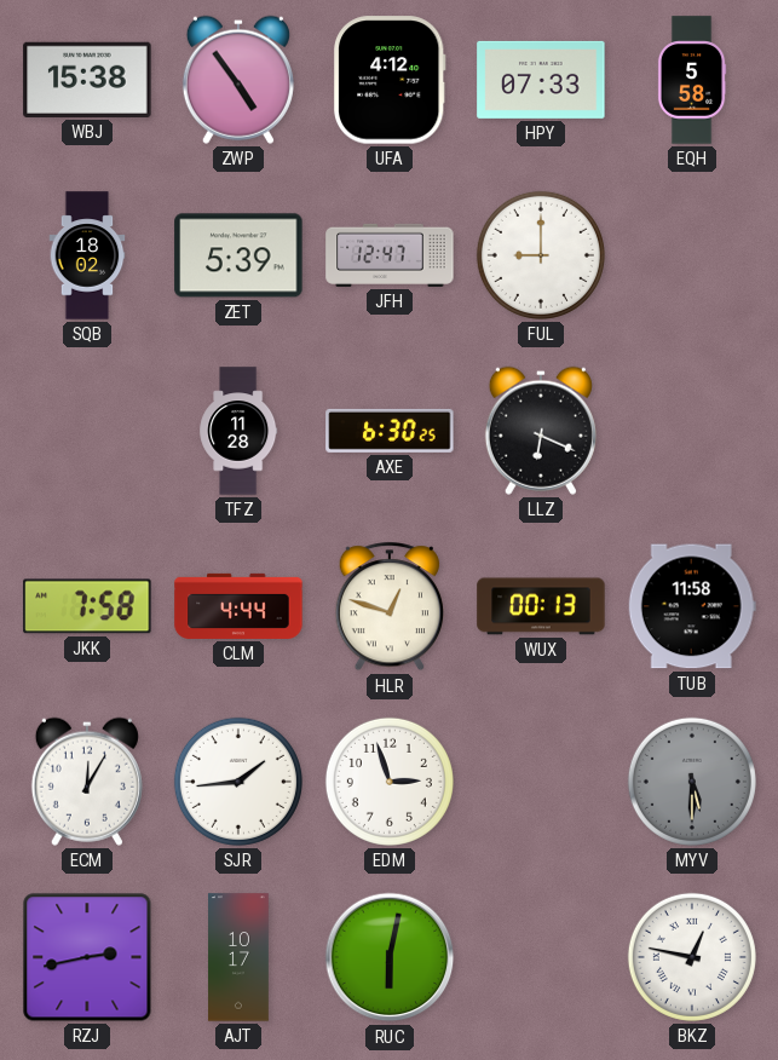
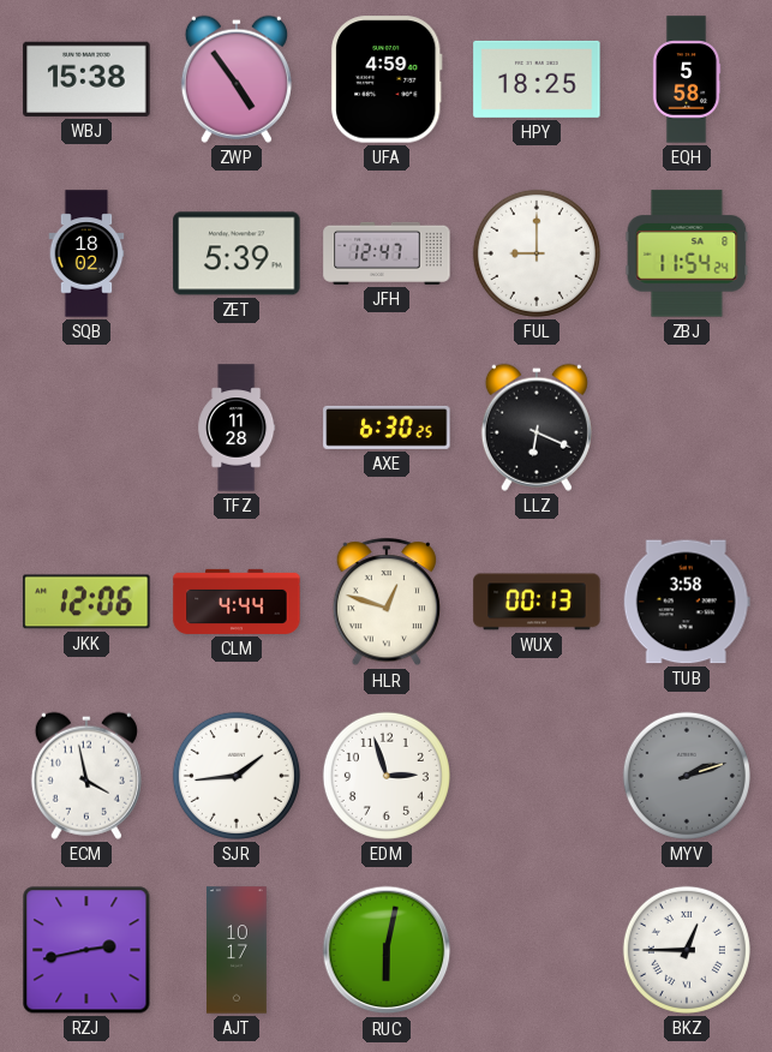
UFA: 4:12 -> 4:59
HPY: 07:33 -> 18:25
ZBJ: none -> 11:54
JKK: 7:58 -> 12:06
TUB: 11:58 -> 3:58
ECM: 12:05 -> 3:58
MYV: 5:30 -> 2:12
BKZ: 12:47 -> 12:45
